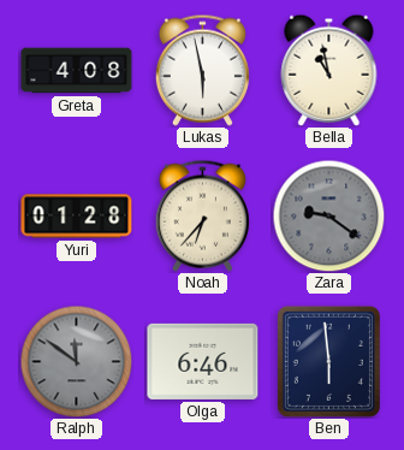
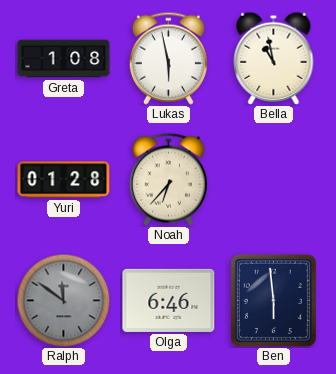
Greta: 4:08 -> 1:08
Zara: 9:21 -> none
